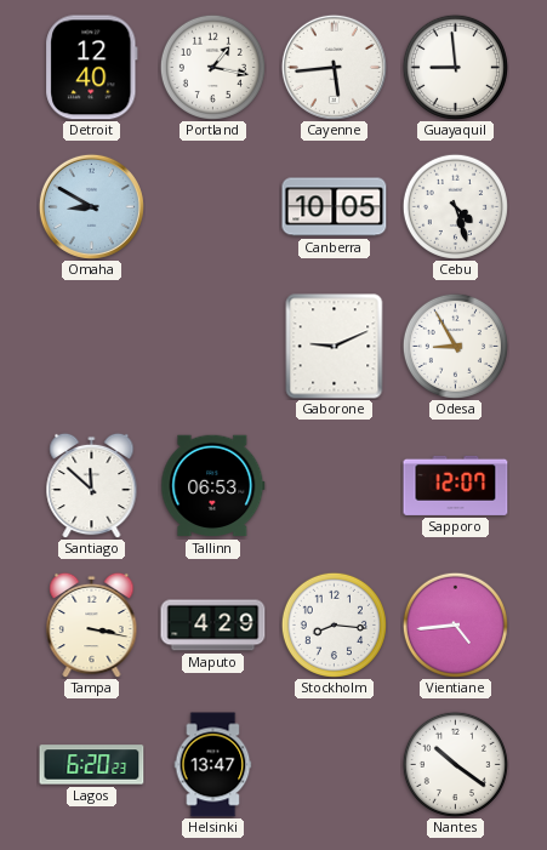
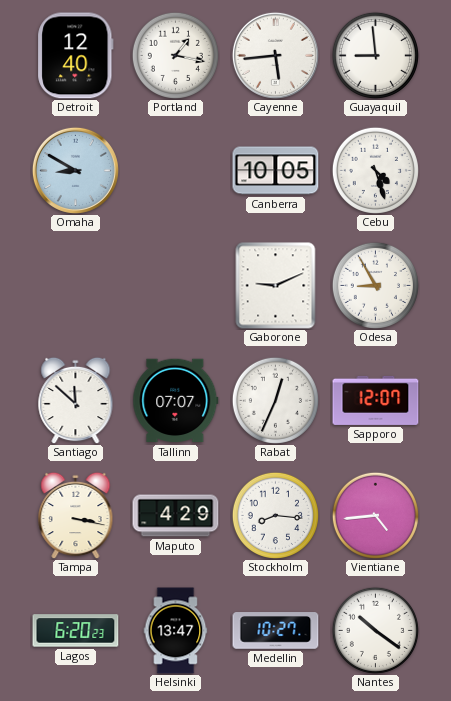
Tallinn: 06:53 -> 07:07
Rabat: none -> 12:34
Medellin: none -> 10:27
